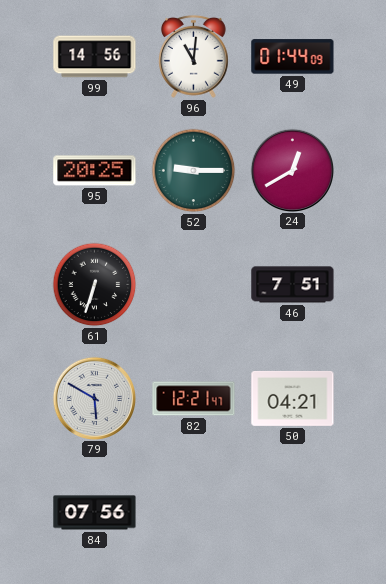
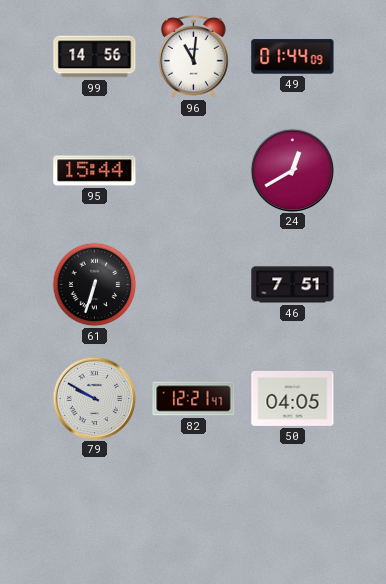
95: 20:25 -> 15:44
52: 9:15 -> none
79: 5:50 -> 9:50
50: 04:21 -> 04:05
84: 07:56 -> none
